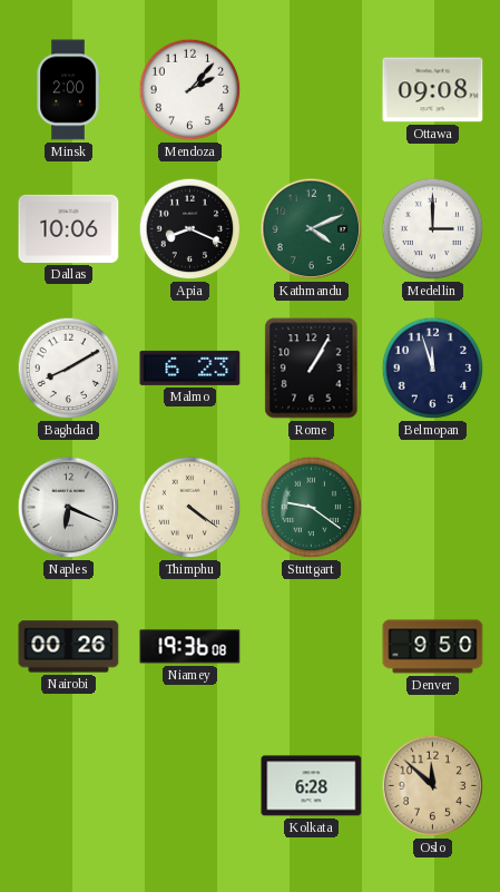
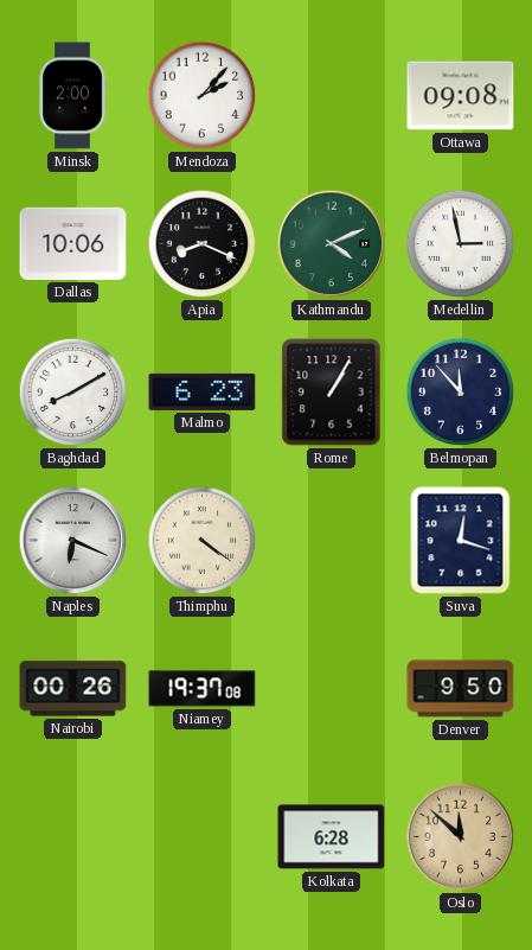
Medellin: 3:00 -> 2:58
Belmopan: 11:57 -> 11:53
Stuttgart: 9:21 -> none
Suva: none -> 12:18
Niamey: 19:36 -> 19:37
